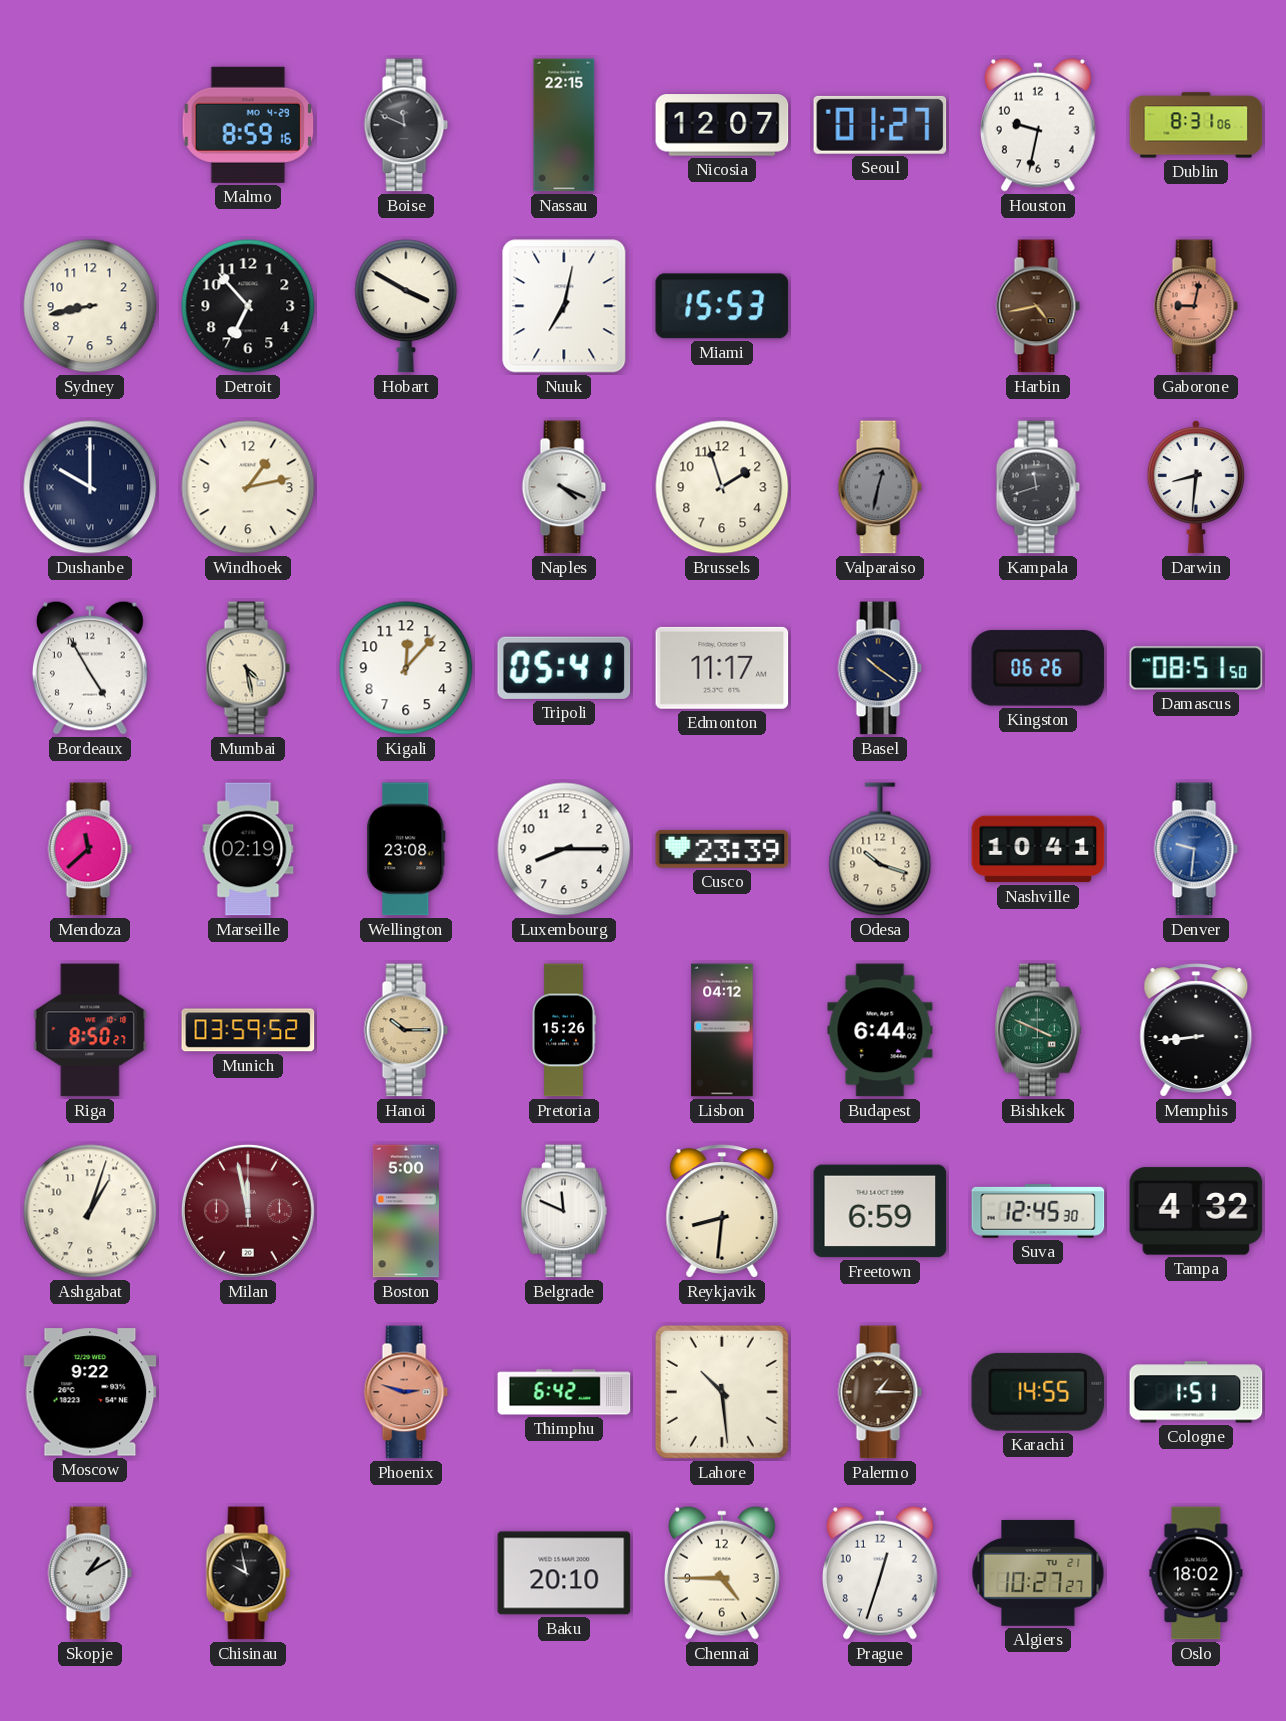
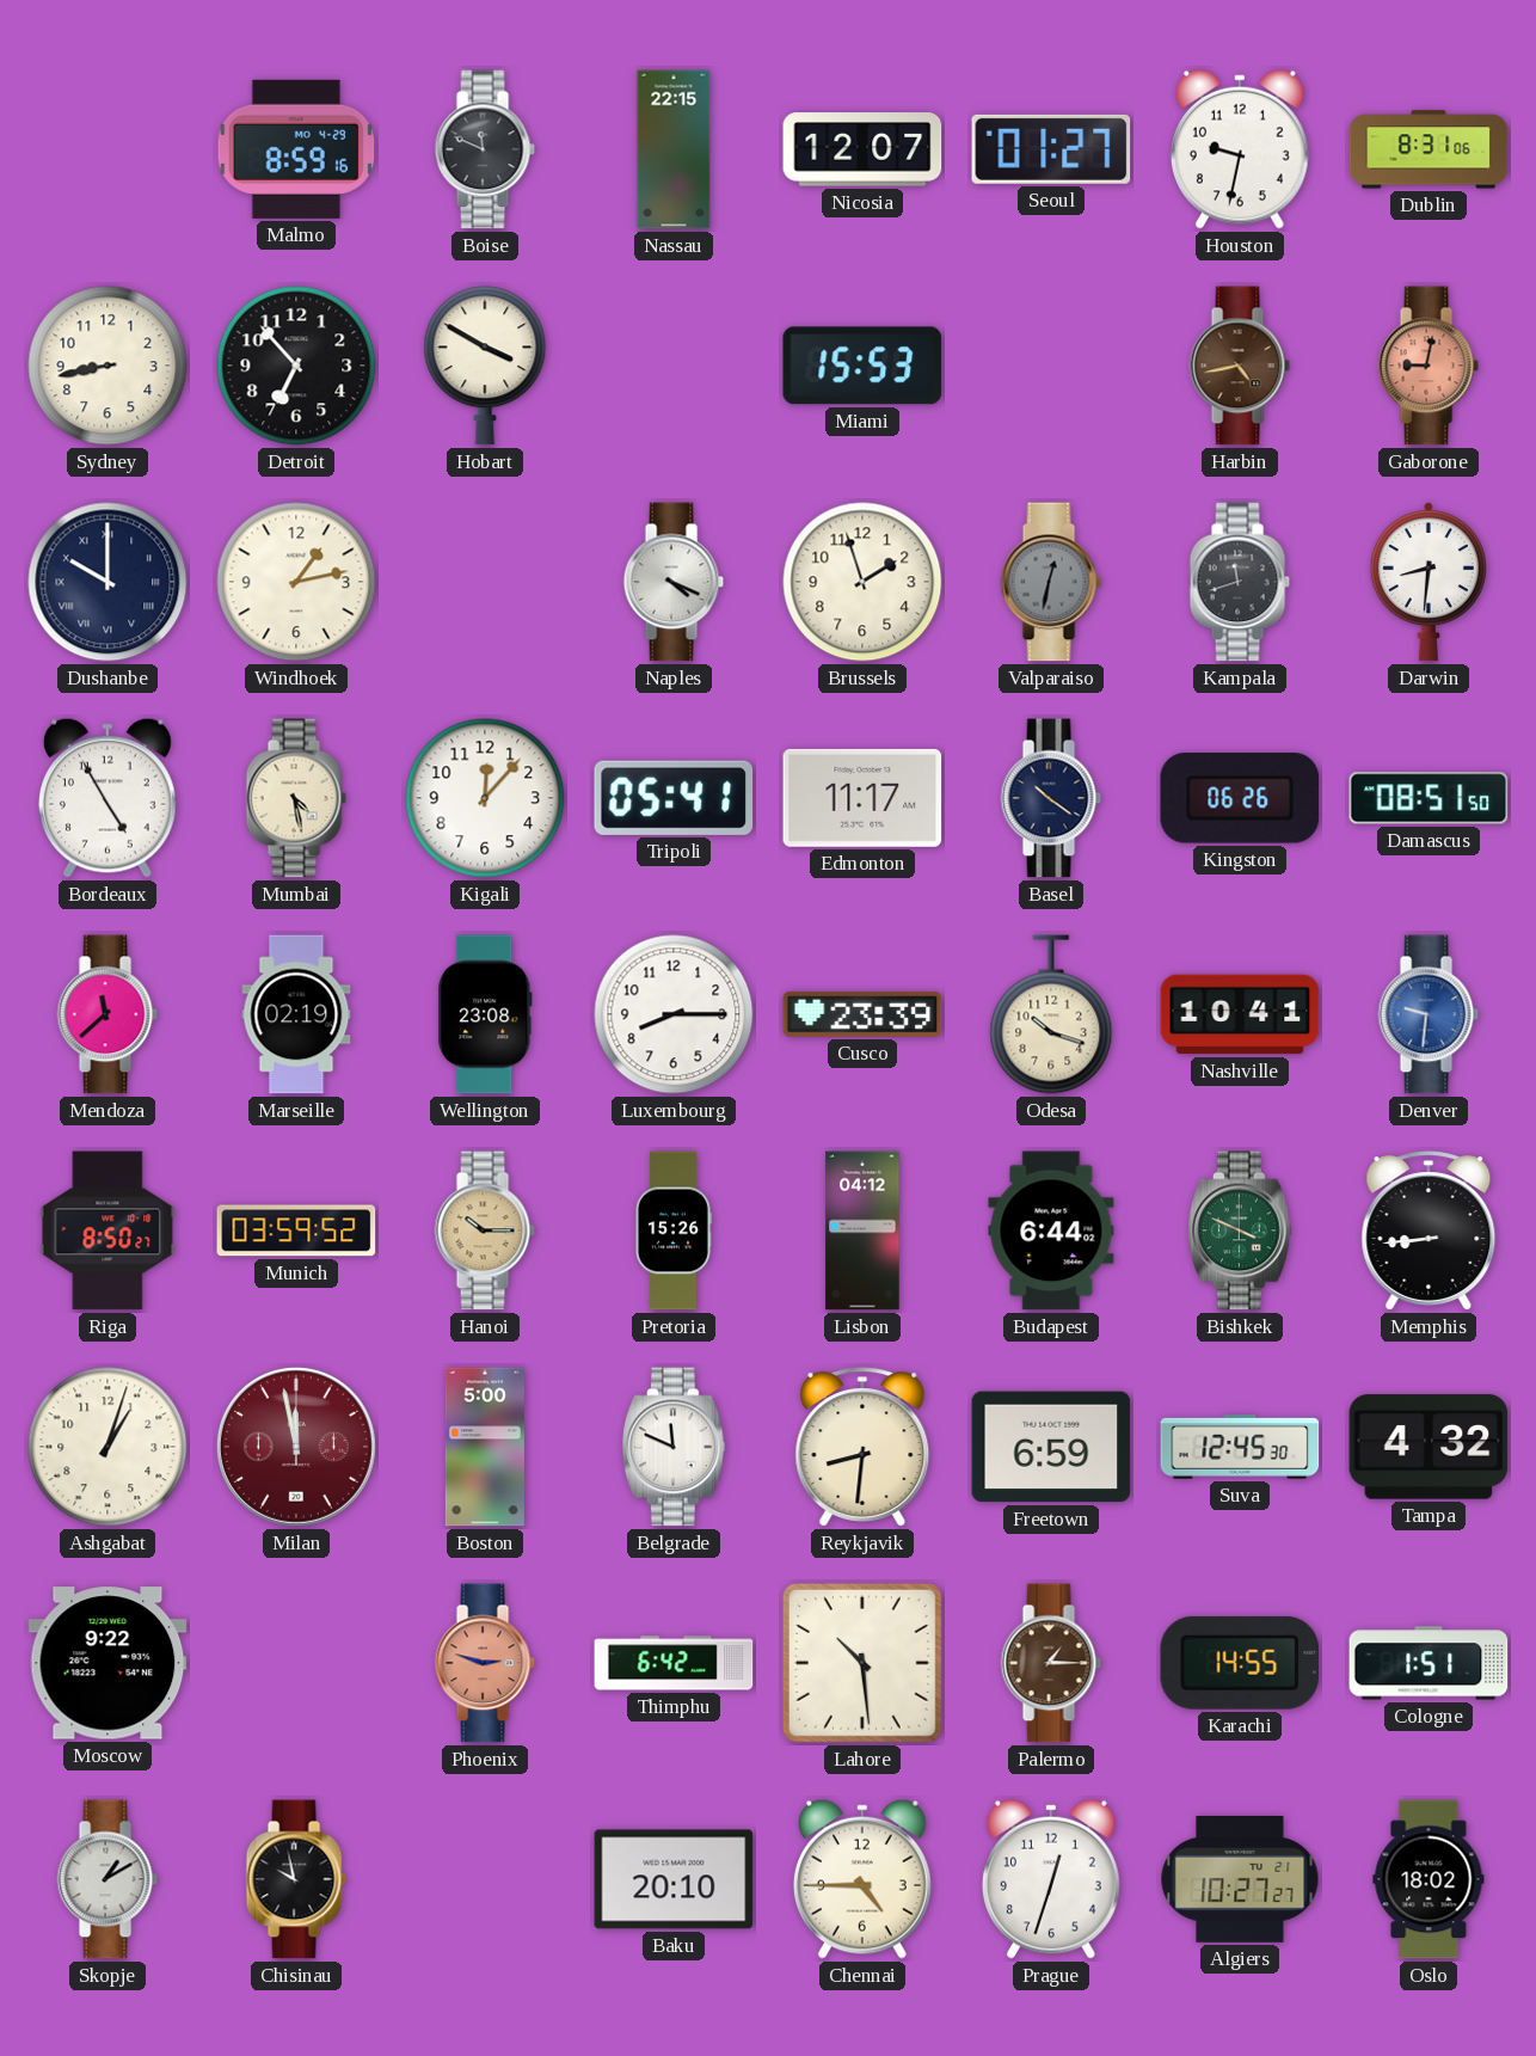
Nuuk: 7:02 -> none
